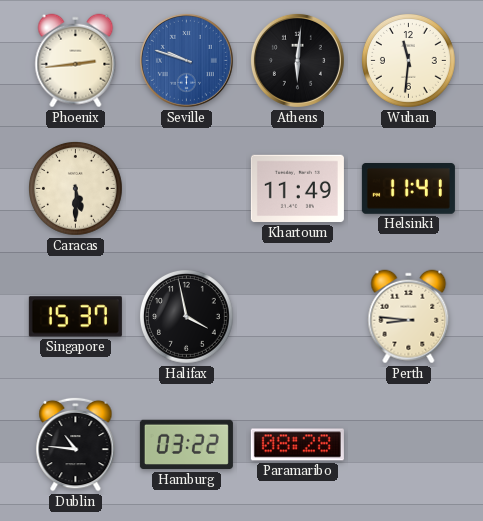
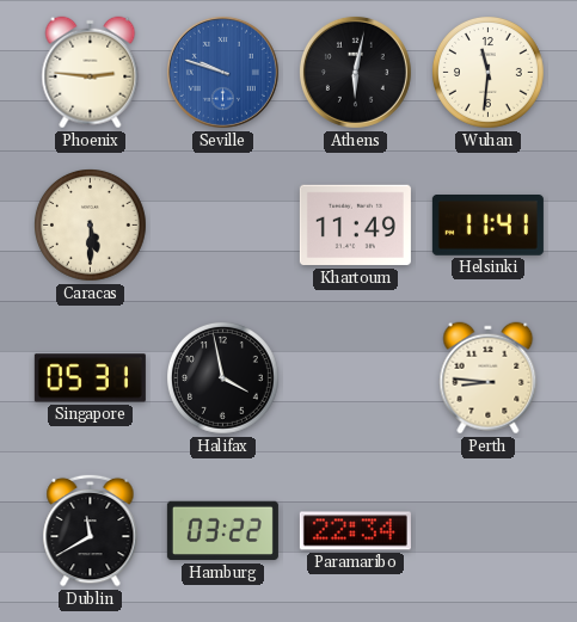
Phoenix: 2:44 -> 2:46
Athens: 6:01 -> 6:02
Singapore: 15:37 -> 05:31
Dublin: 10:46 -> 11:40
Paramaribo: 08:28 -> 22:34
